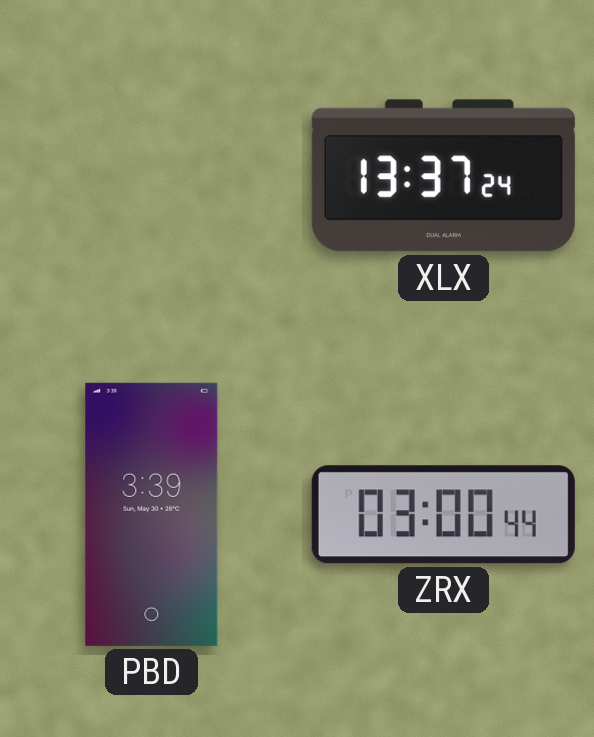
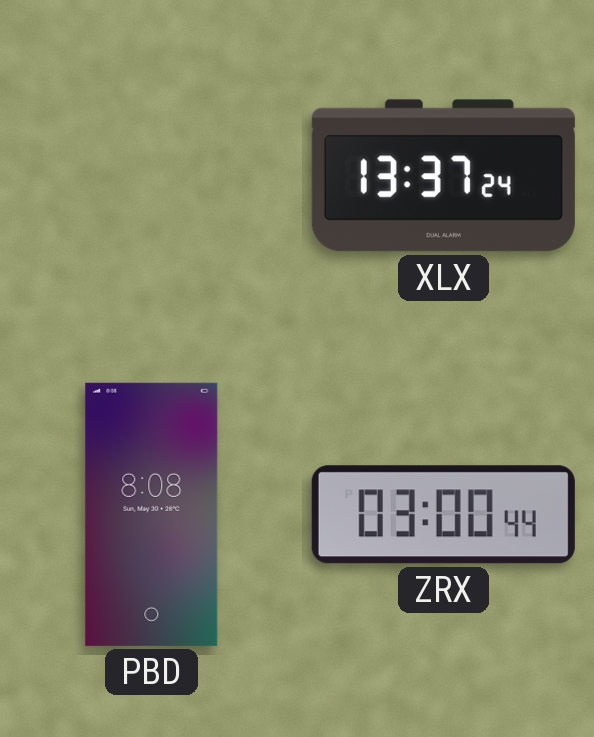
PBD: 3:39 -> 8:08
